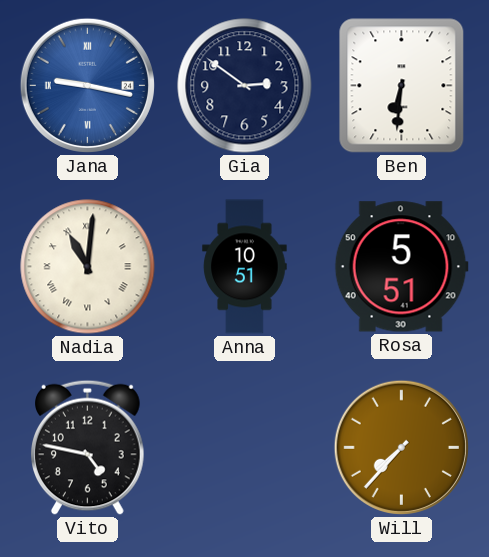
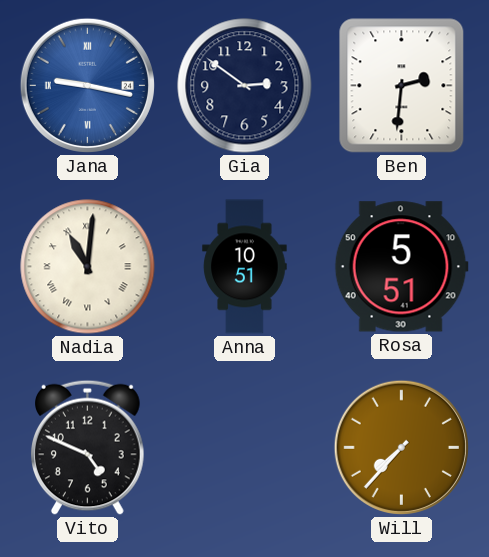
Ben: 6:31 -> 2:31
Vito: 4:47 -> 4:49
